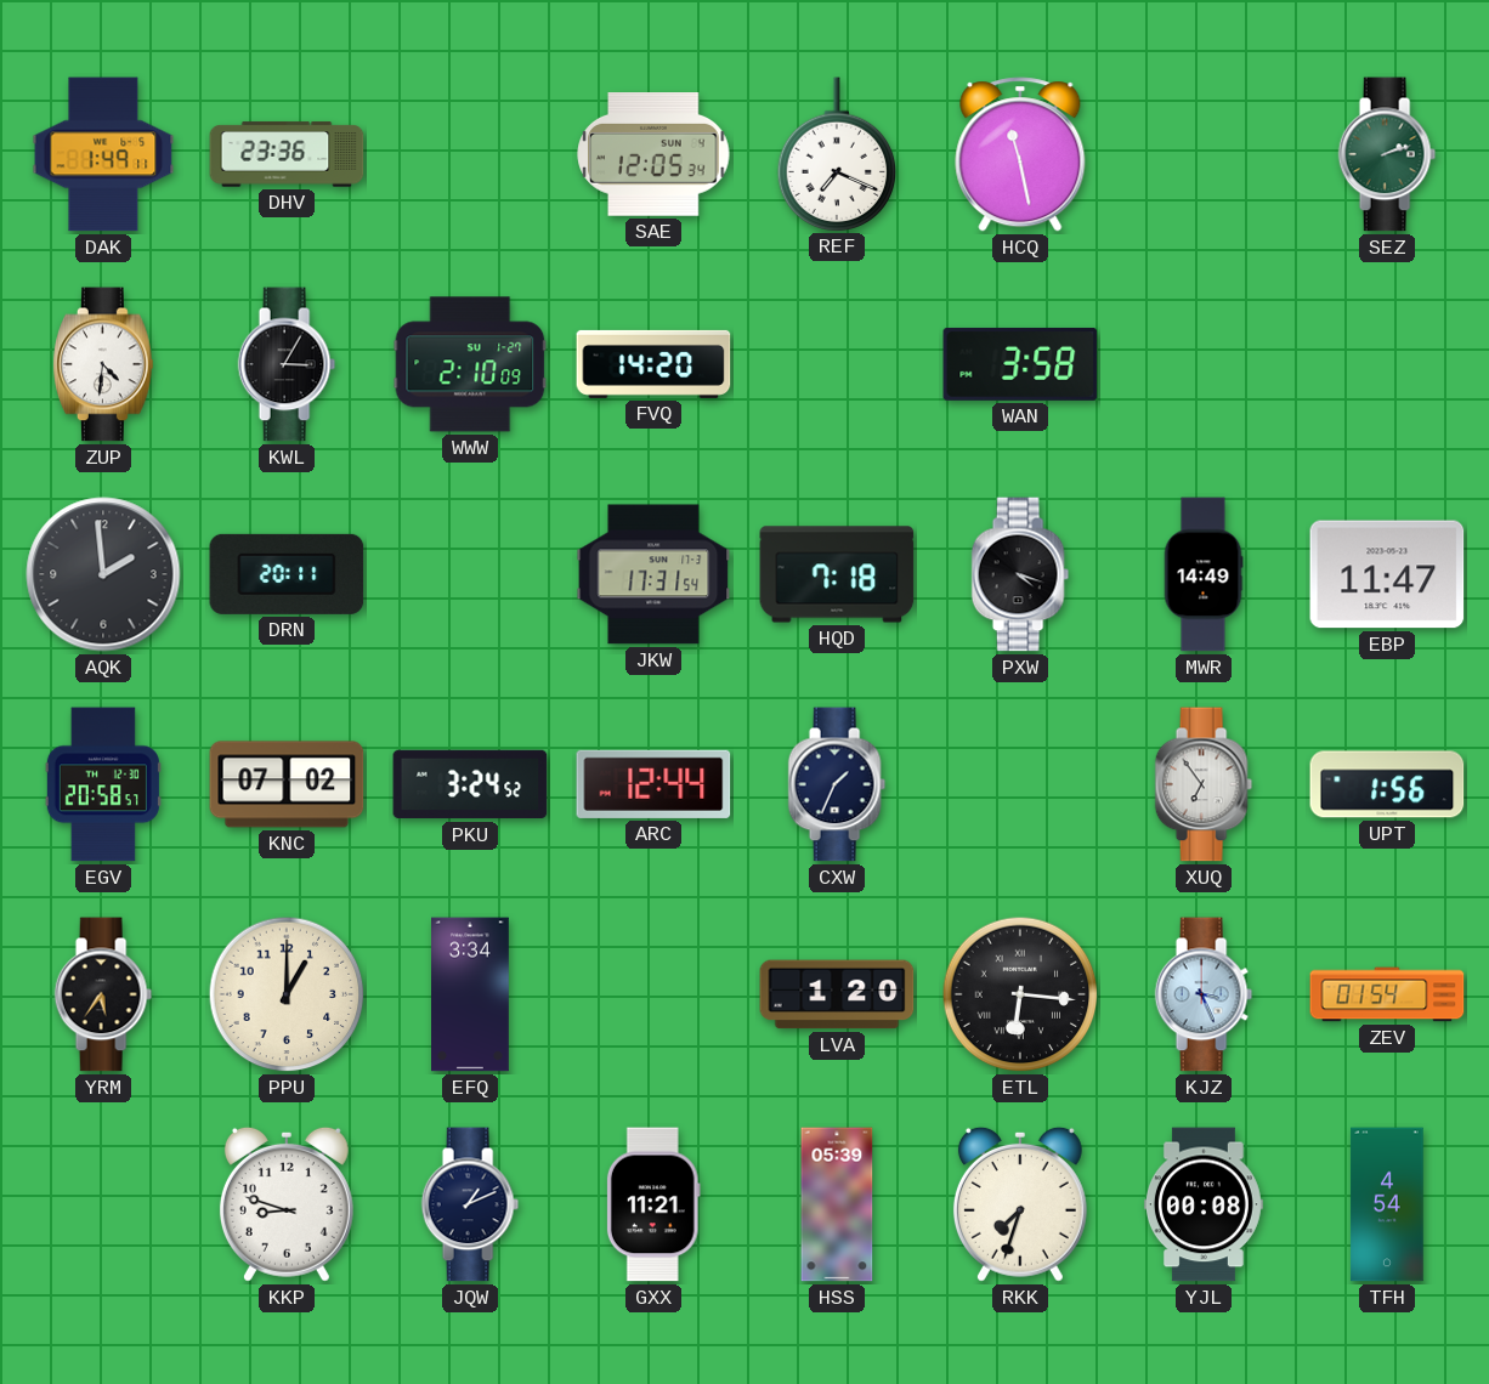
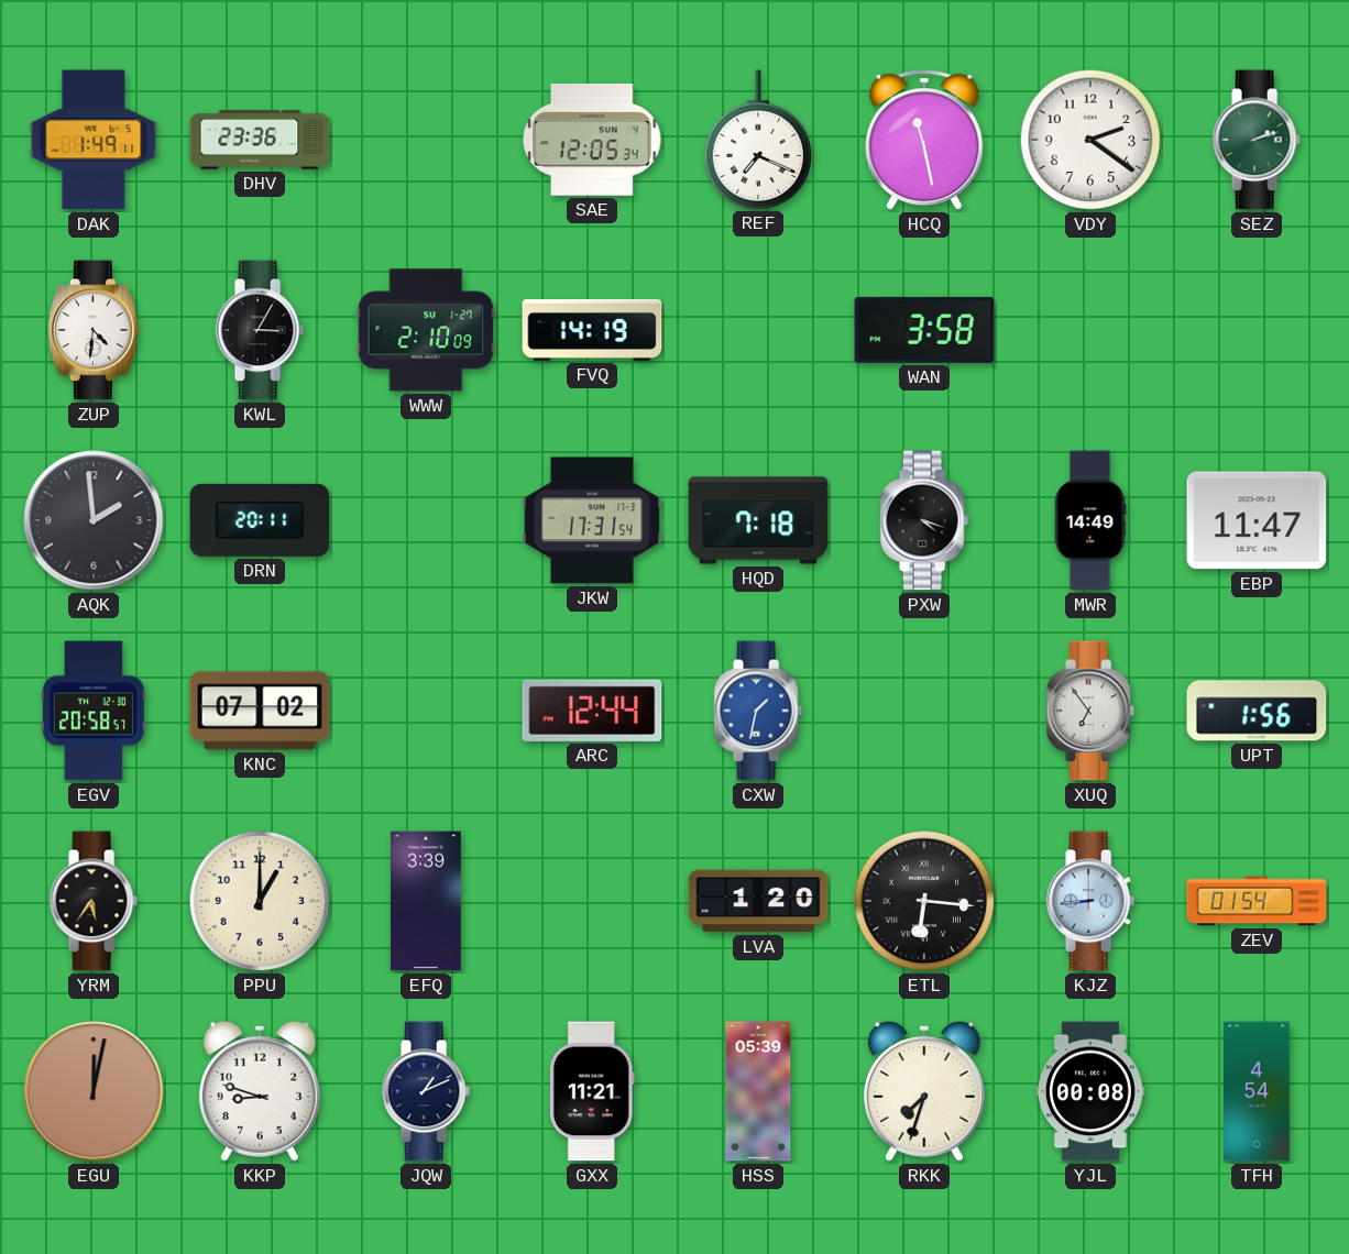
VDY: none -> 2:21
FVQ: 14:20 -> 14:19
PKU: 3:24 -> none
CXW: 1:34 -> 1:32
CXW dial: navy -> blue
EFQ: 3:34 -> 3:39
KJZ: 3:26 -> 8:44
EGU: none -> 12:02
